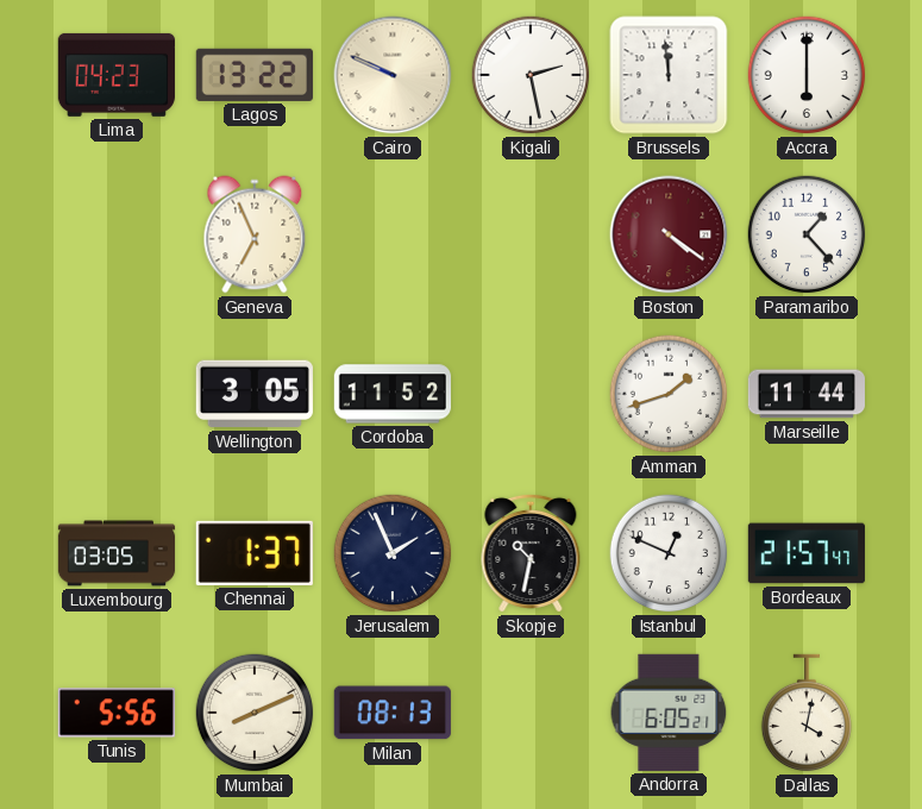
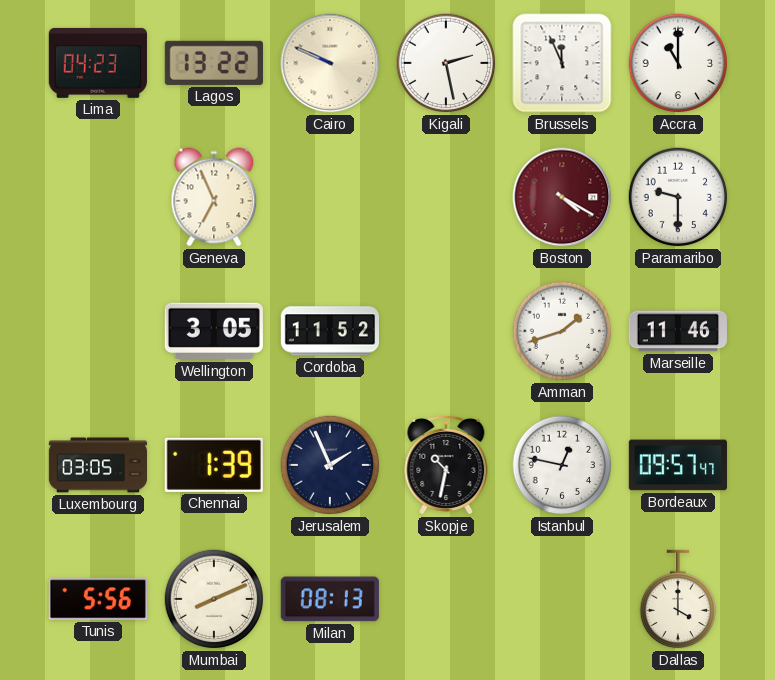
Brussels: 11:59 -> 11:56
Accra: 6:00 -> 11:00
Boston: 4:21 -> 4:20
Paramaribo: 1:23 -> 9:30
Marseille: 11:44 -> 11:46
Chennai: 1:37 -> 1:39
Istanbul: 12:49 -> 12:47
Bordeaux: 21:57 -> 09:57
Andorra: 6:05 -> none
Dallas: 4:02 -> 4:00
